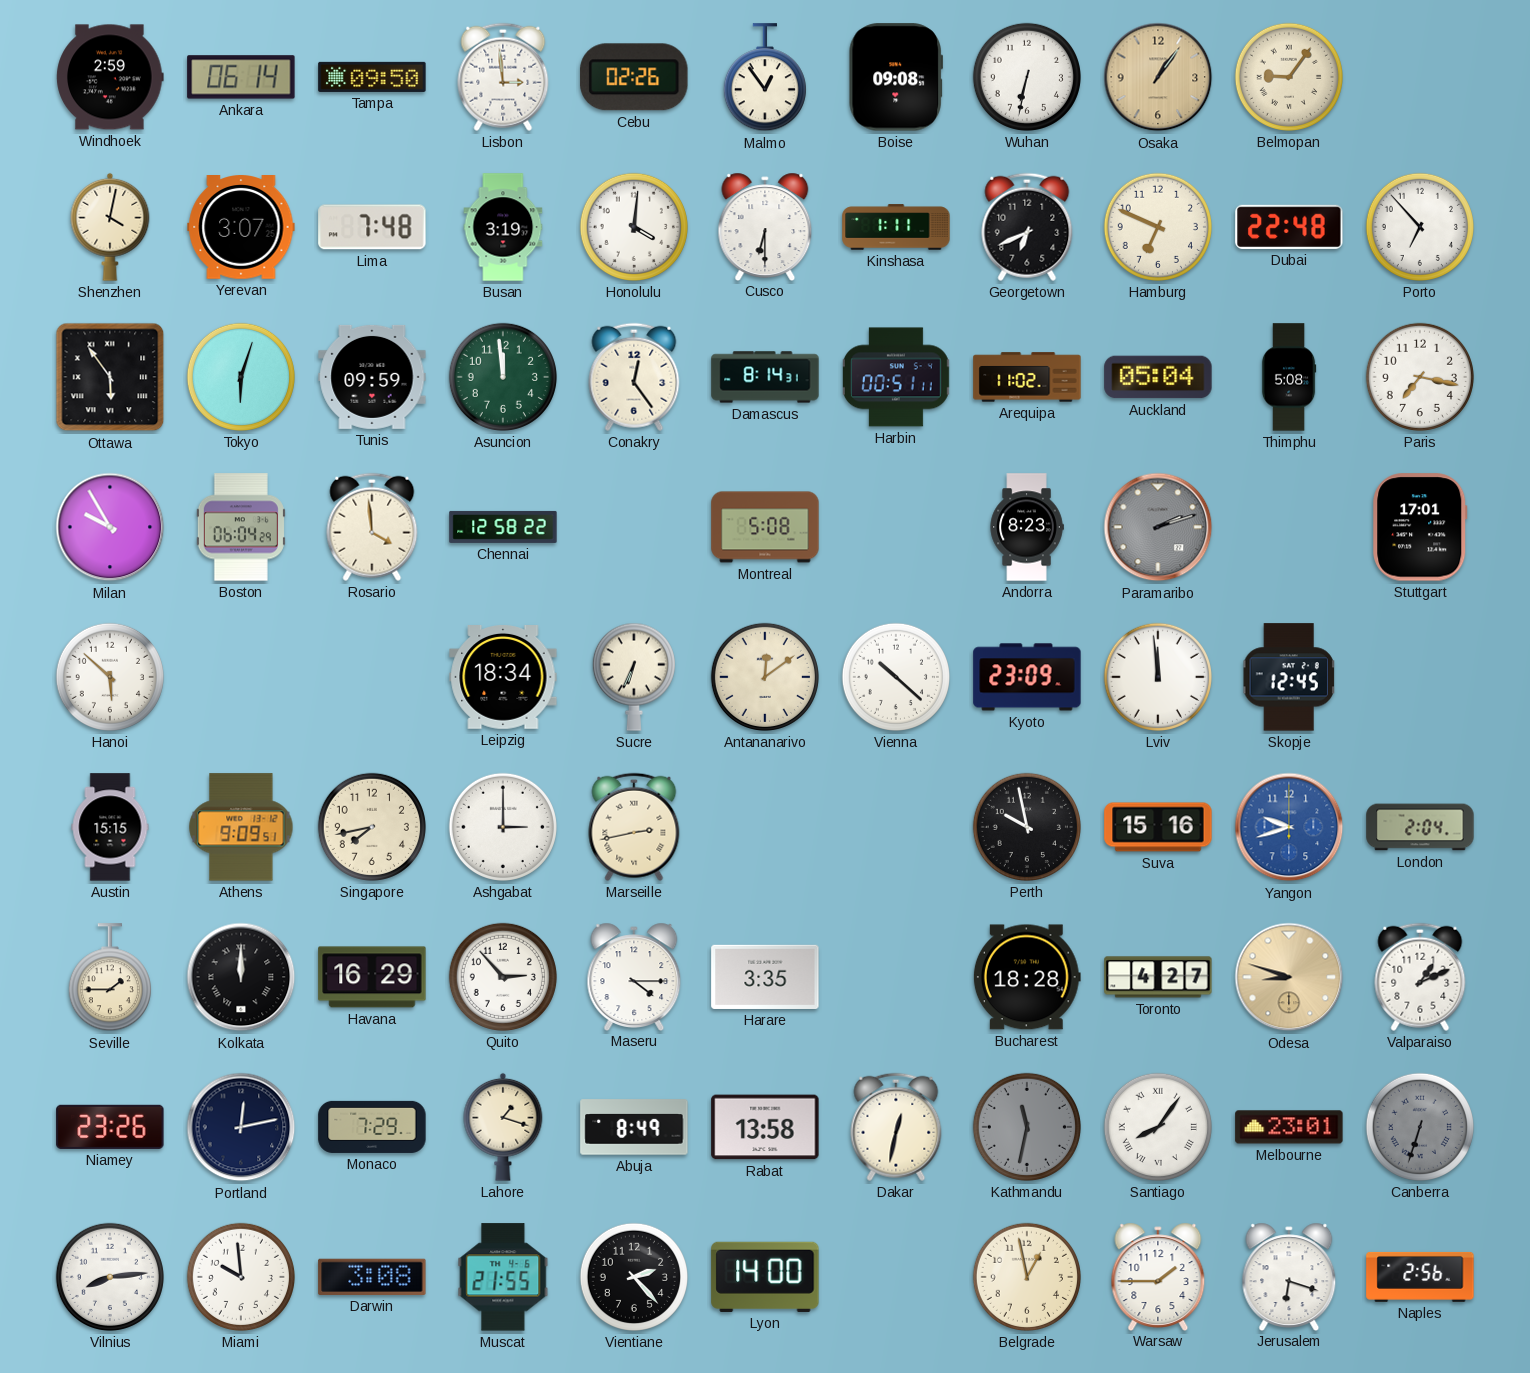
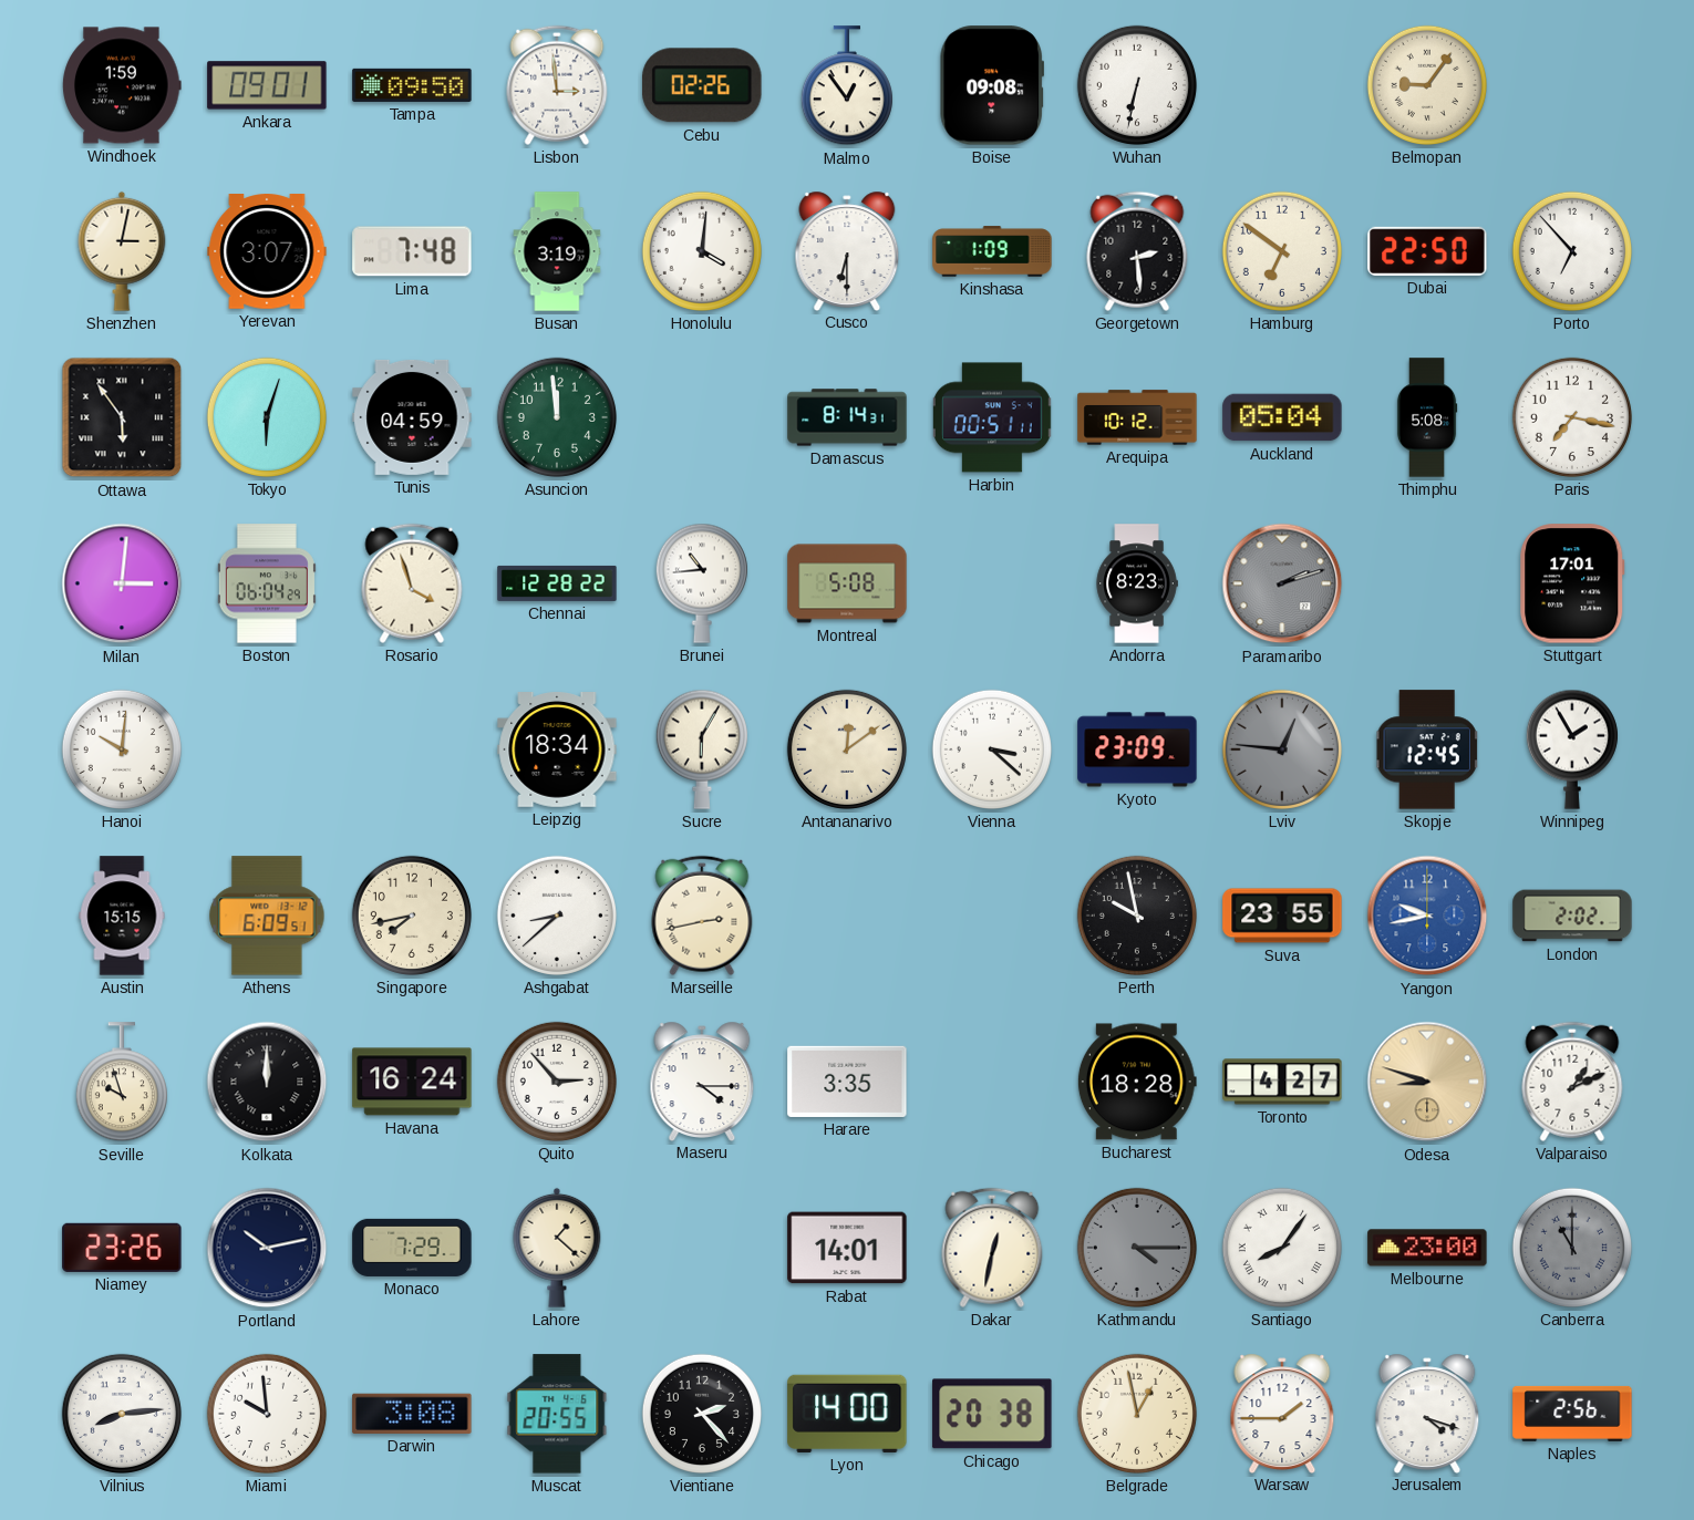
Windhoek: 2:59 -> 1:59
Ankara: 06:14 -> 09:01
Osaka: 1:06 -> none
Shenzhen: 4:02 -> 3:02
Kinshasa: 1:11 -> 1:09
Georgetown: 6:41 -> 2:29
Hamburg: 6:49 -> 6:51
Dubai: 22:48 -> 22:50
Tunis: 09:59 -> 04:59
Conakry: 12:24 -> none
Arequipa: 11:02 -> 10:12
Milan: 9:55 -> 3:01
Rosario: 3:59 -> 3:57
Chennai: 12:58 -> 12:28
Brunei: none -> 10:44
Hanoi: 5:52 -> 10:01
Sucre: 6:34 -> 6:05
Vienna: 10:22 -> 3:22
Lviv: 11:59 -> 12:46
Lviv dial: white -> grey
Winnipeg: none -> 1:55
Athens: 9:09 -> 6:09
Ashgabat: 3:00 -> 8:38
Suva: 15:16 -> 23:55
Yangon: 9:42 -> 9:43
London: 2:04 -> 2:02
Seville: 1:45 -> 9:57
Havana: 16:29 -> 16:24
Portland: 12:13 -> 10:13
Lahore: 1:18 -> 1:22
Abuja: 8:49 -> none
Rabat: 13:58 -> 14:01
Kathmandu: 11:32 -> 4:15
Melbourne: 23:01 -> 23:00
Canberra: 6:33 -> 11:00
Muscat: 21:55 -> 20:55
Chicago: none -> 20:38
Jerusalem: 6:18 -> 4:18
